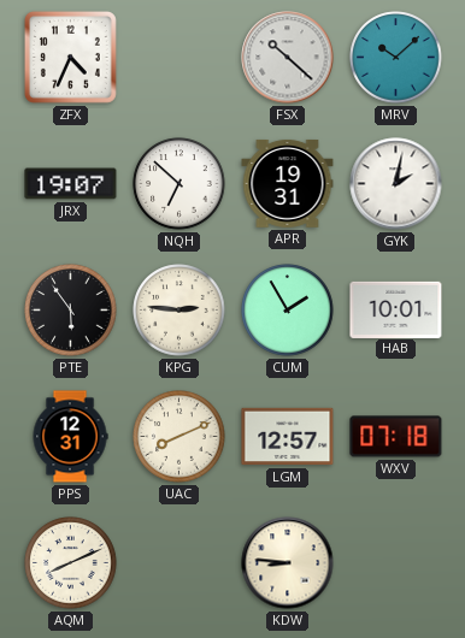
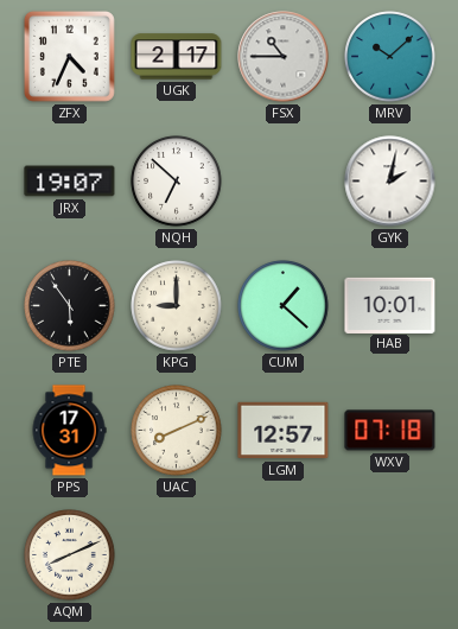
UGK: none -> 2:17
FSX: 10:22 -> 10:45
APR: 19:31 -> none
KPG: 2:46 -> 9:00
CUM: 1:55 -> 1:22
PPS: 12:31 -> 17:31
KDW: 8:46 -> none
